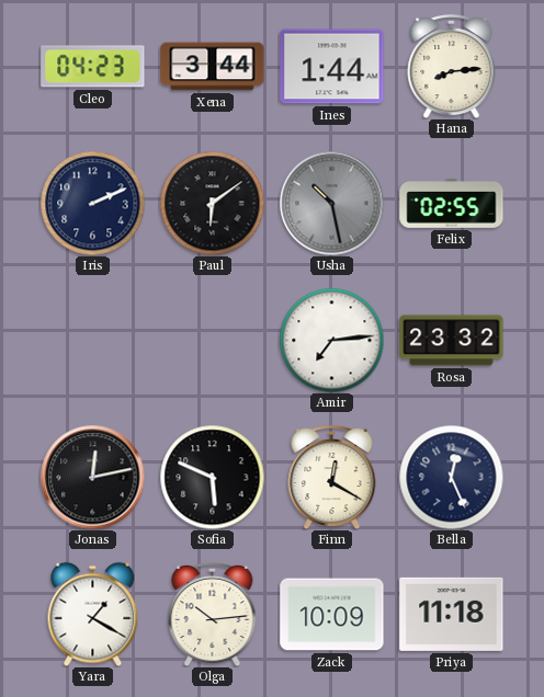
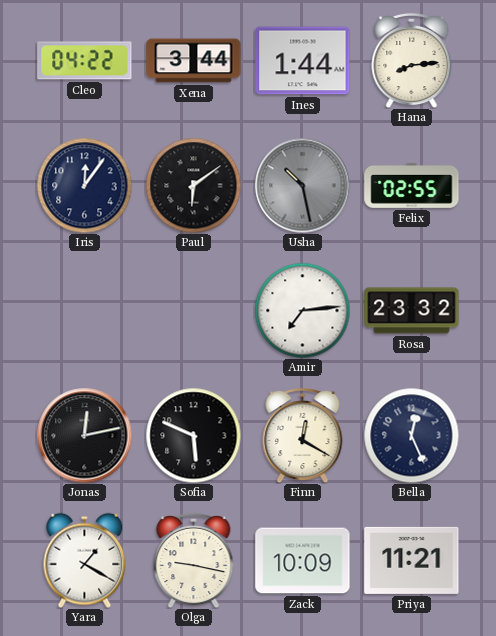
Cleo: 04:23 -> 04:22
Iris: 2:11 -> 12:06
Olga: 10:14 -> 9:17
Priya: 11:18 -> 11:21
